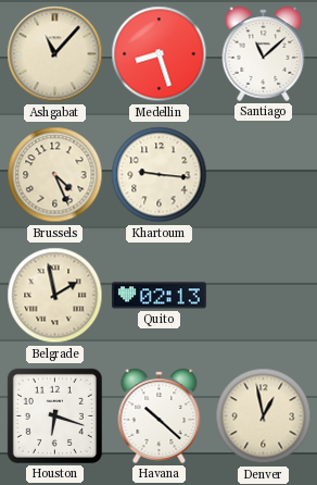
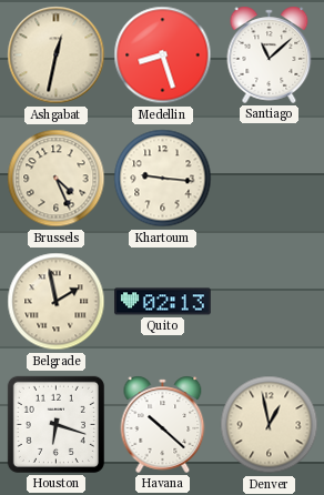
Ashgabat: 11:07 -> 12:32
